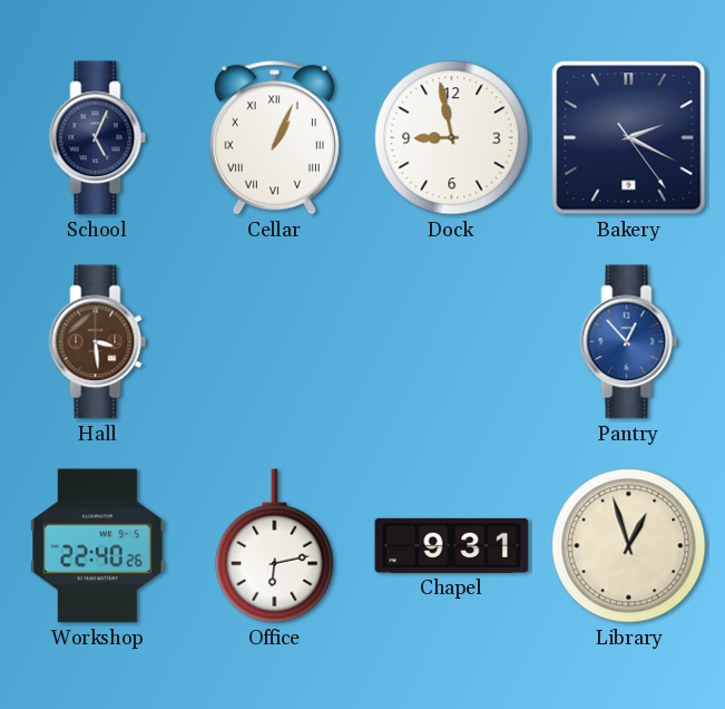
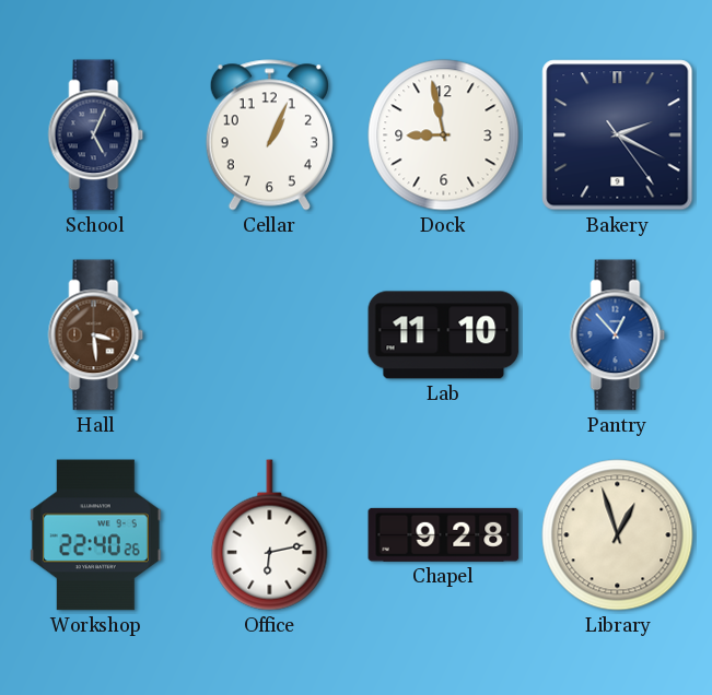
Cellar numerals: Roman -> Arabic
Lab: none -> 11:10
Chapel: 9:31 -> 9:28
